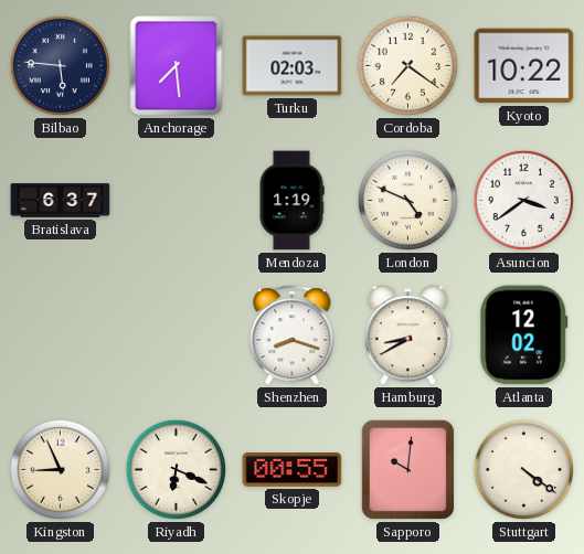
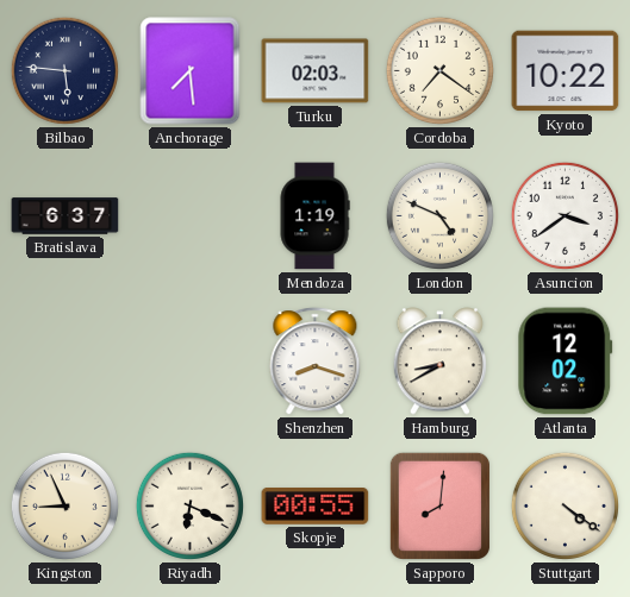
Sapporo: 10:01 -> 8:01
